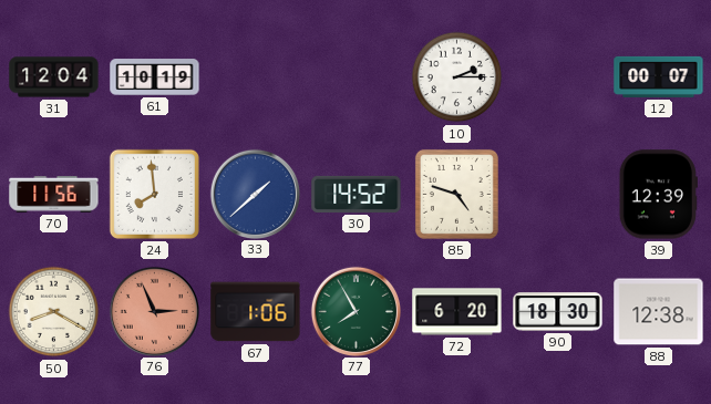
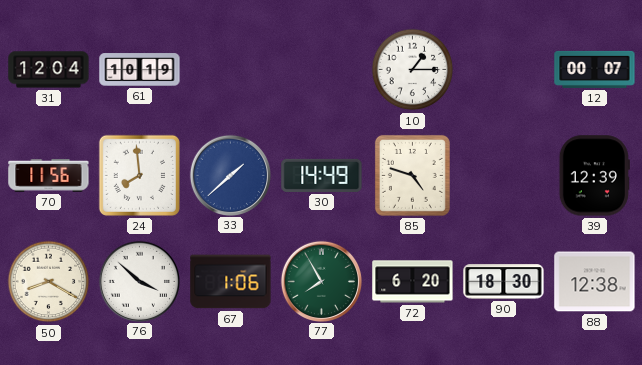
10: 2:15 -> 1:15
30: 14:52 -> 14:49
76: 2:56 -> 3:52
76 dial: salmon -> white
